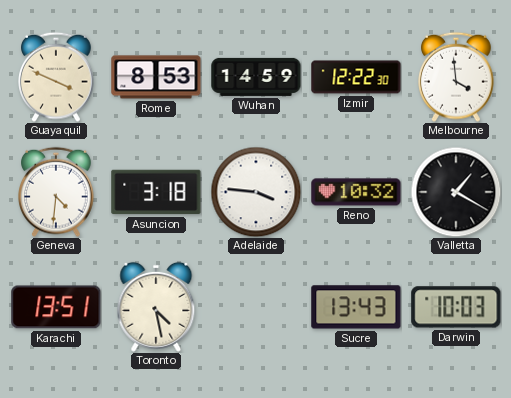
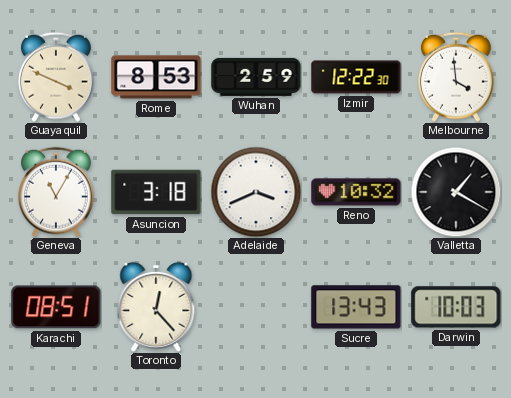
Wuhan: 14:59 -> 2:59
Geneva: 4:31 -> 11:05
Adelaide: 3:46 -> 3:41
Karachi: 13:51 -> 08:51
Toronto: 4:28 -> 12:23
